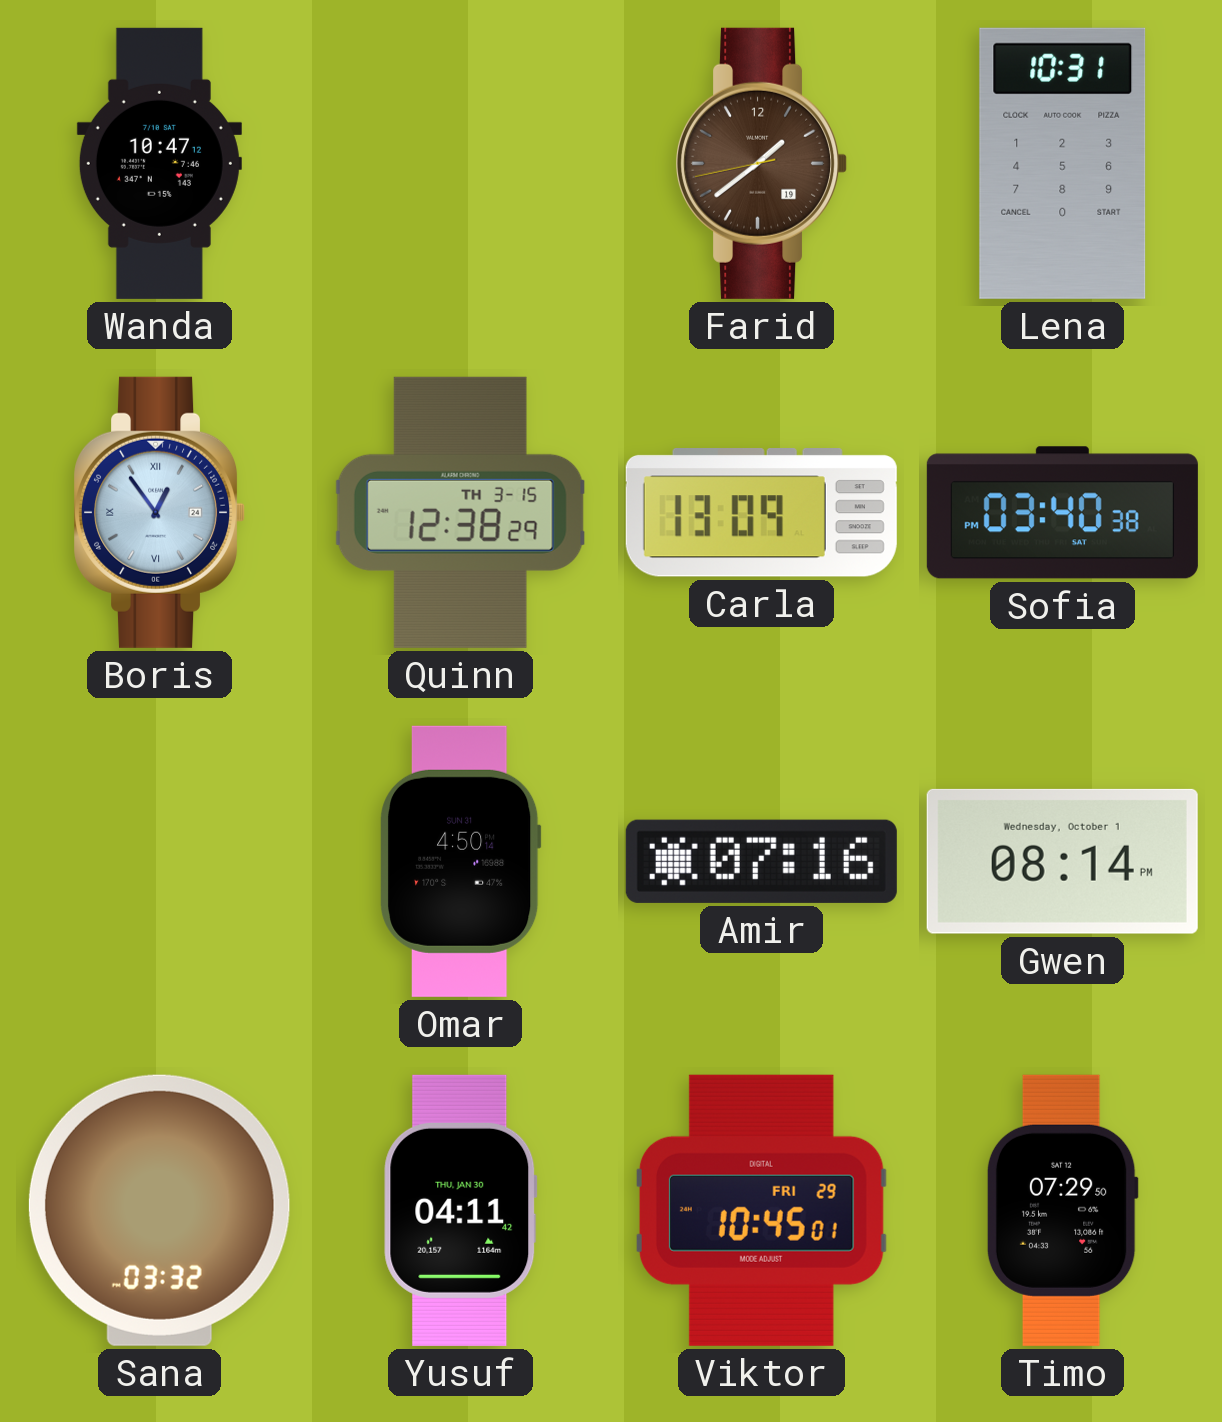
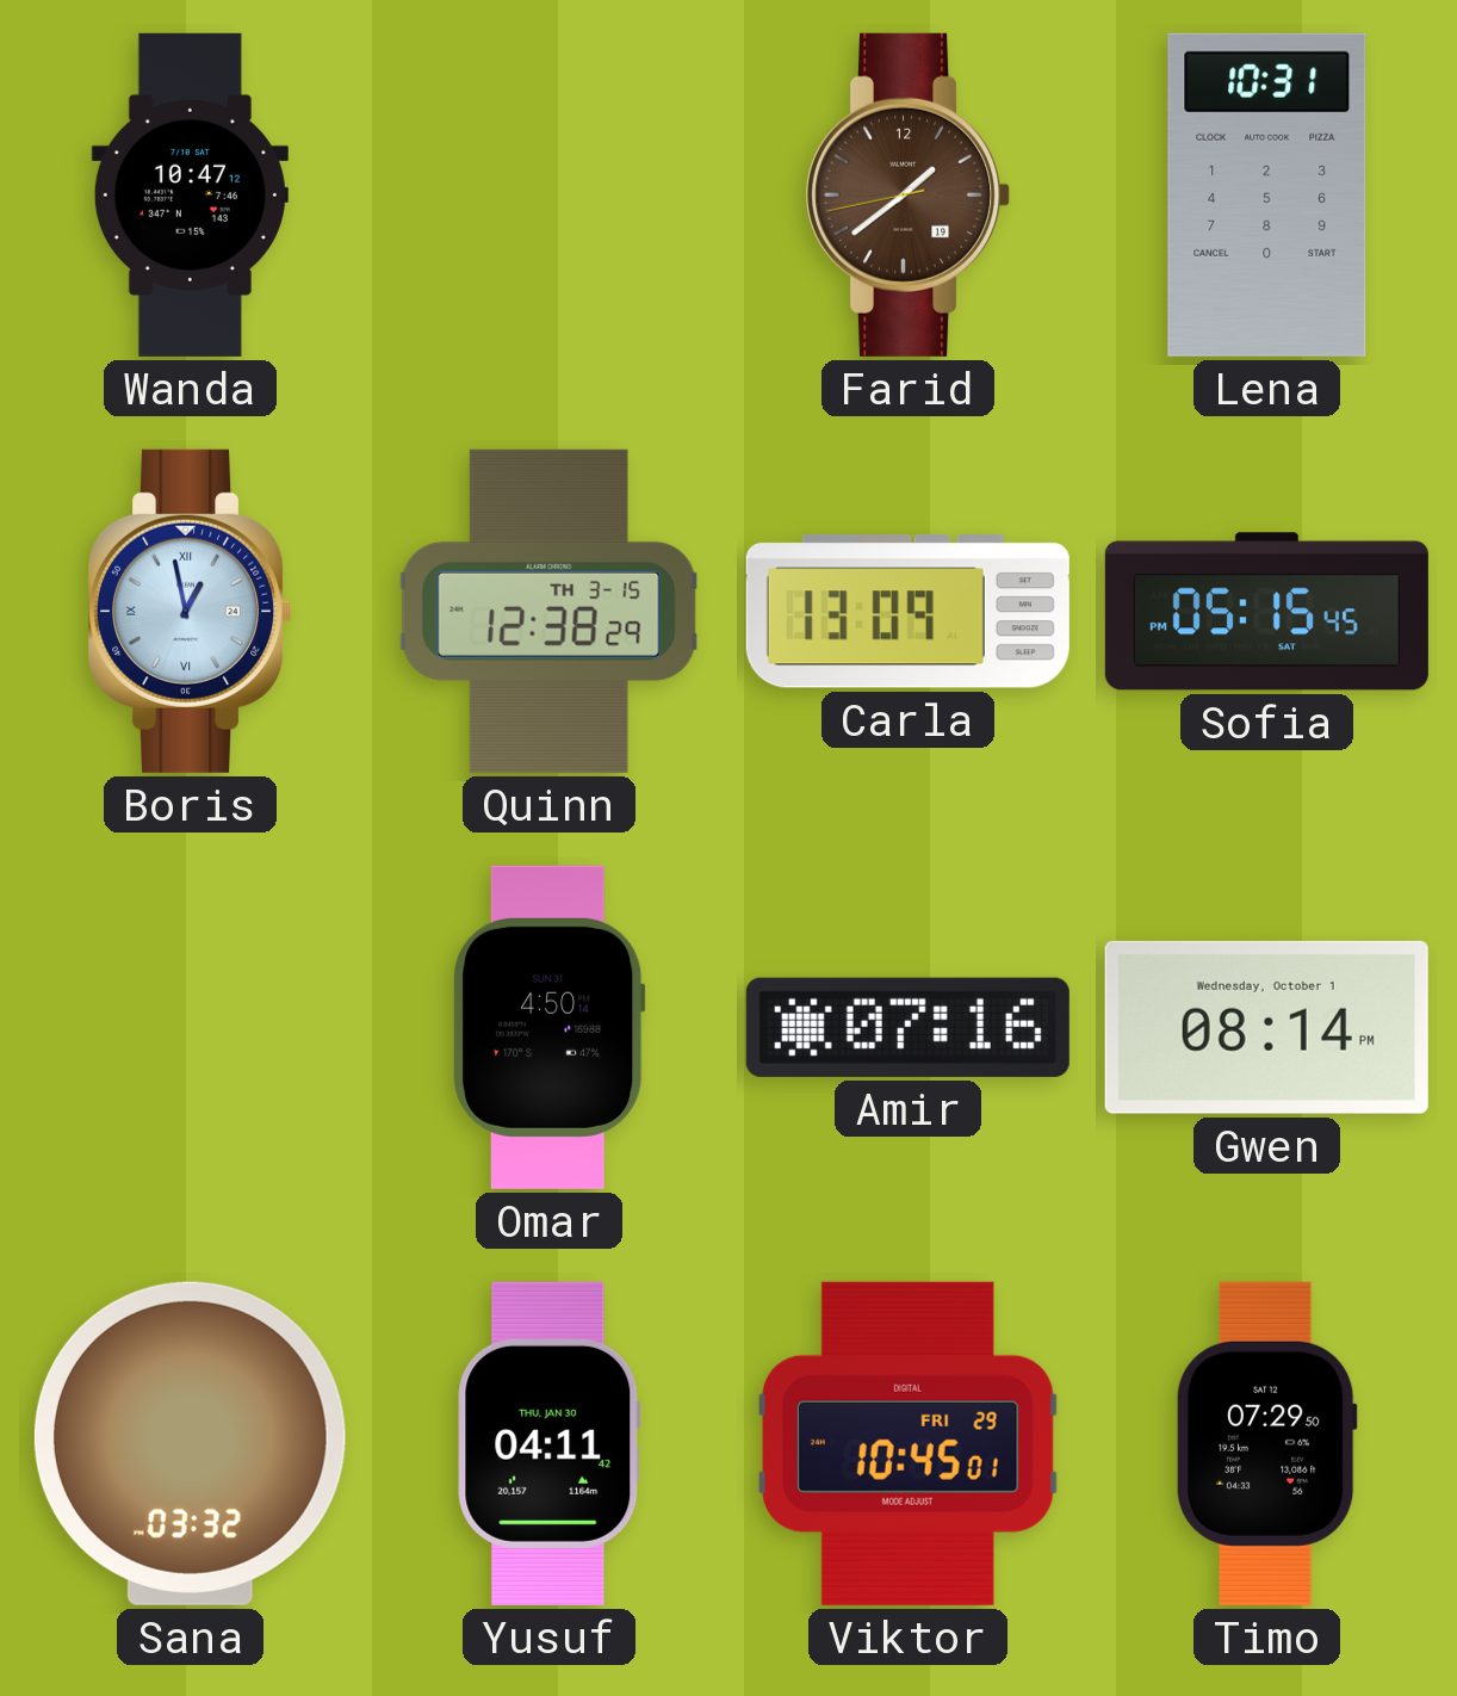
Boris: 12:54 -> 12:58
Sofia: 03:40 -> 05:15
